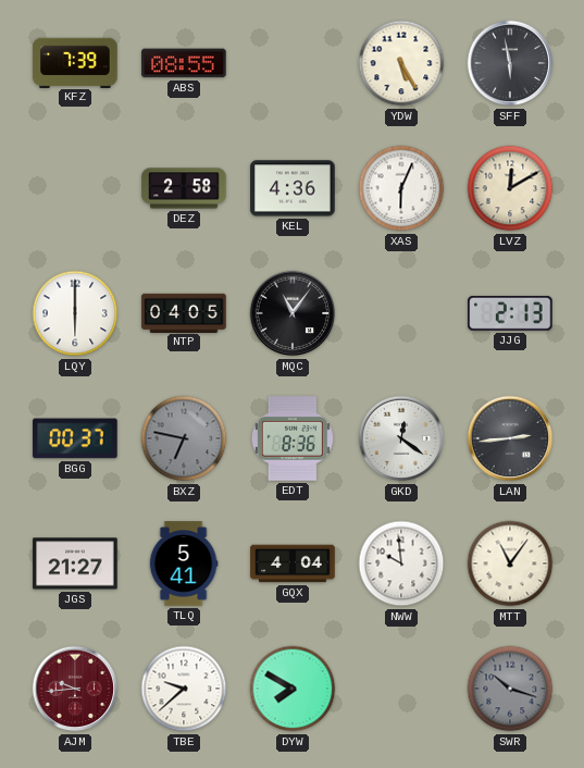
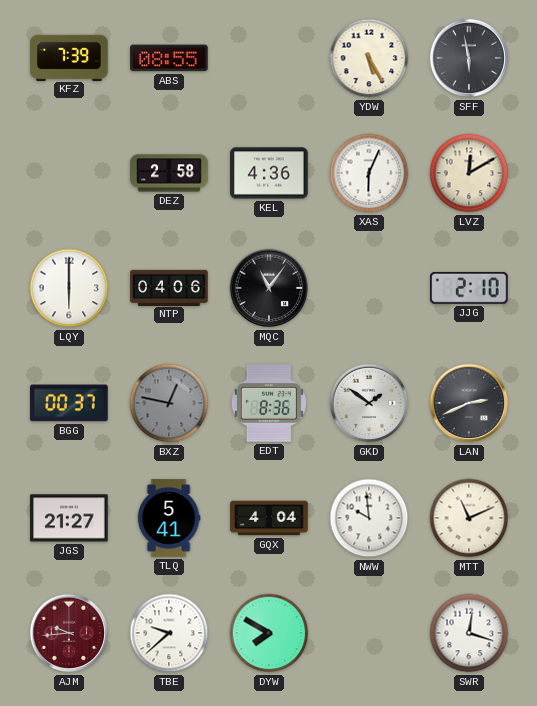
NTP: 04:05 -> 04:06
JJG: 2:13 -> 2:10
BXZ: 6:47 -> 12:47
GKD: 12:21 -> 1:51
LAN: 2:44 -> 2:41
MTT: 11:06 -> 11:11
SWR: 10:18 -> 12:18
SWR dial: grey -> white
